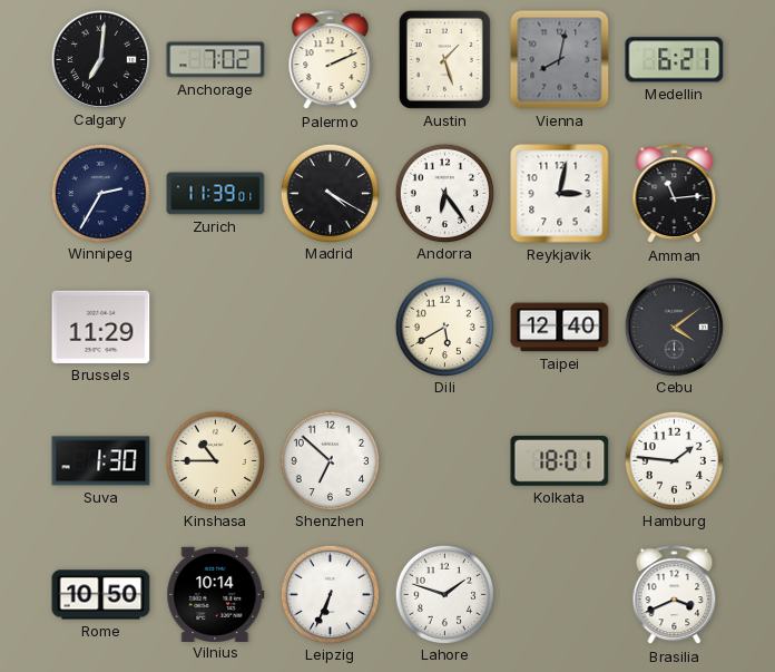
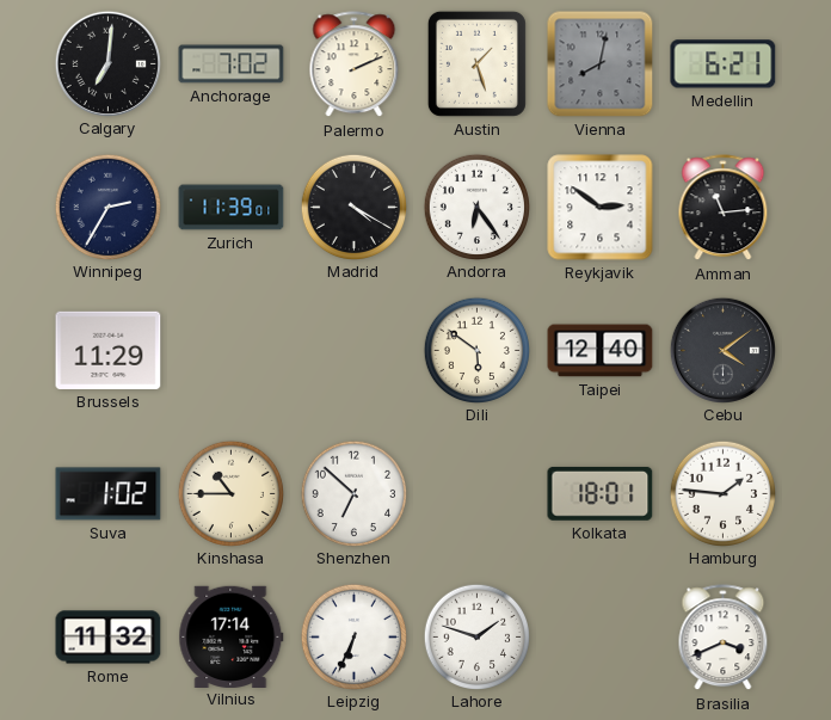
Reykjavik: 3:02 -> 2:51
Dili: 5:40 -> 5:51
Suva: 1:30 -> 1:02
Rome: 10:50 -> 11:32
Vilnius: 10:14 -> 17:14
